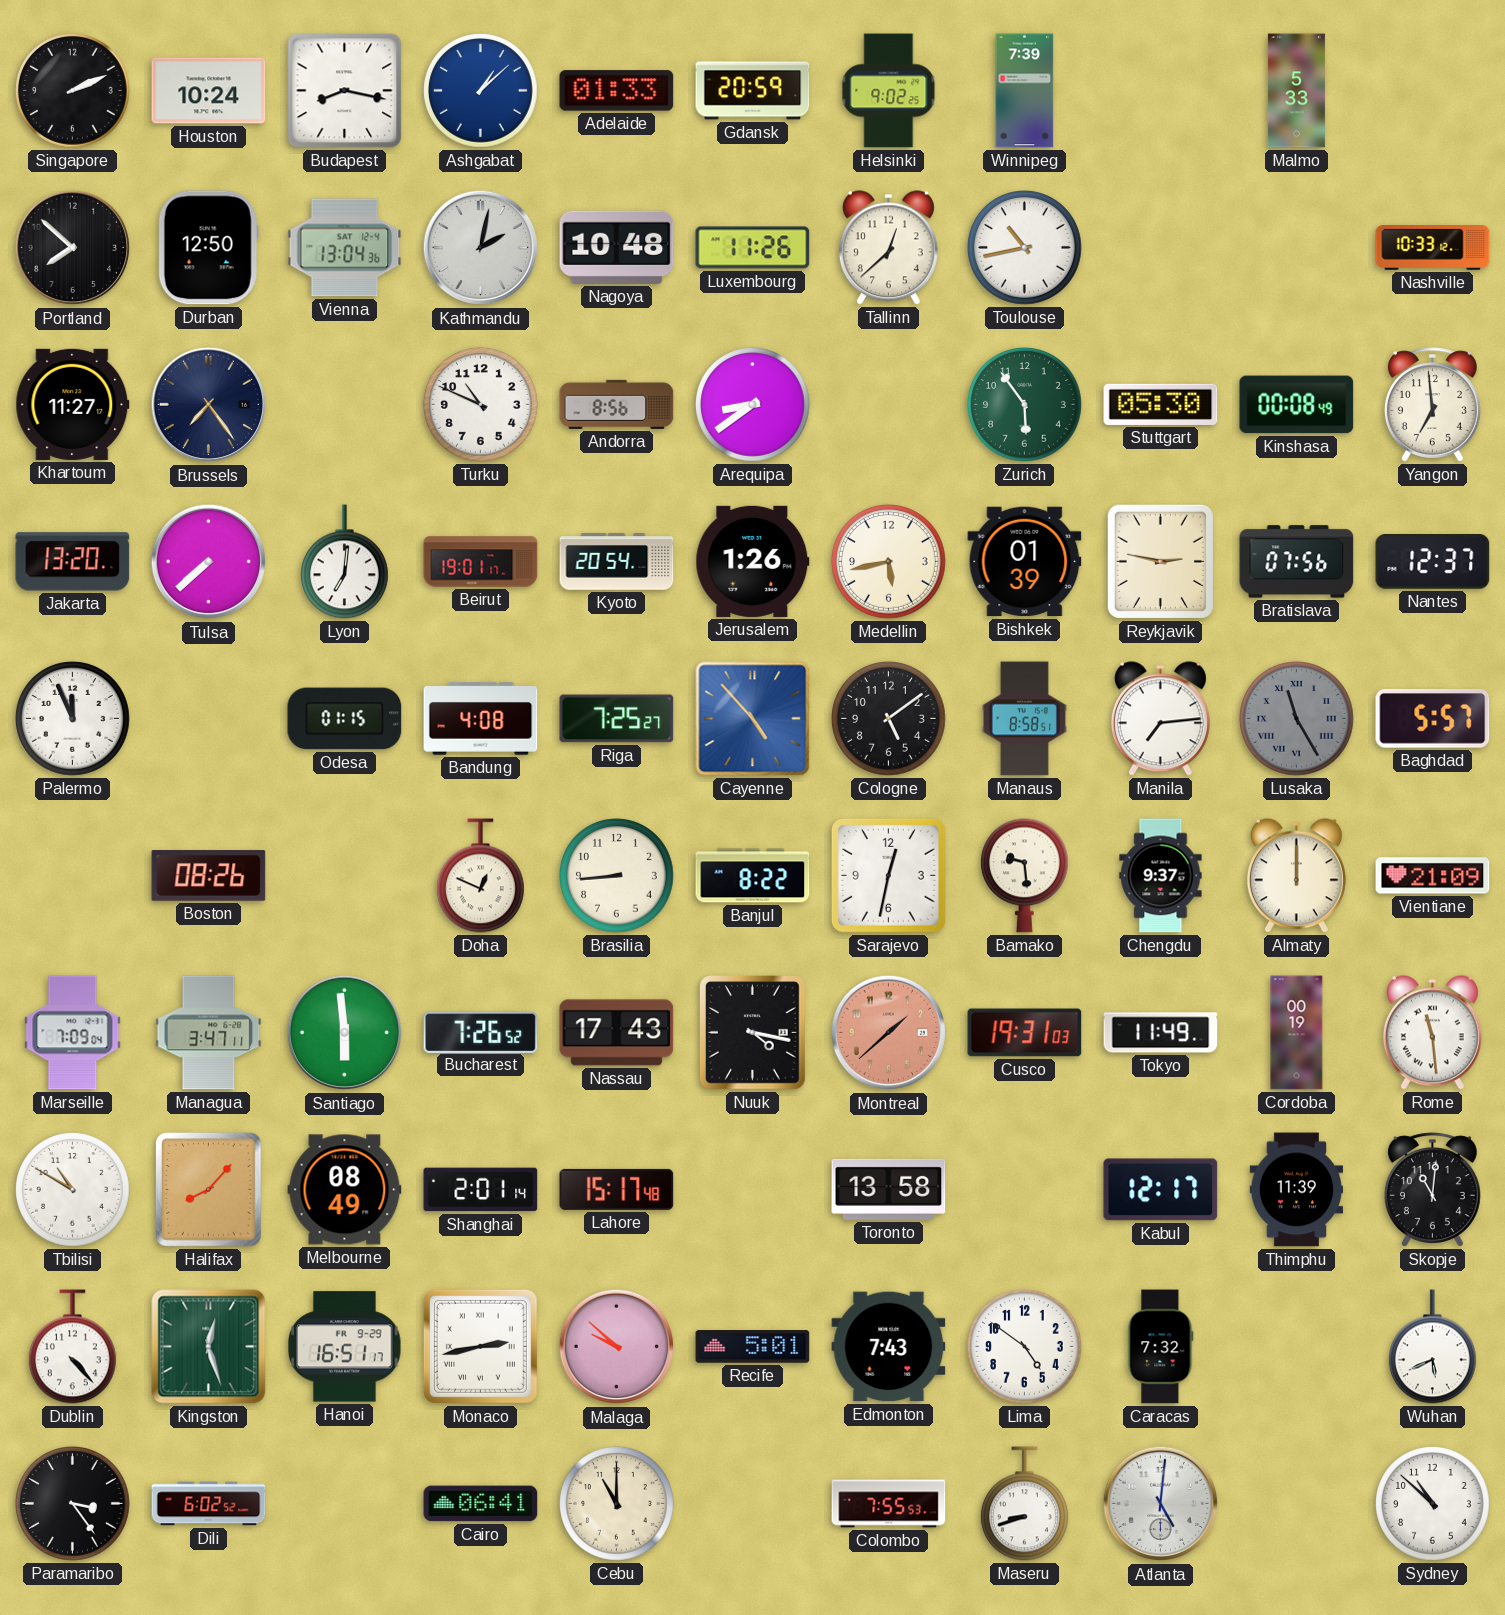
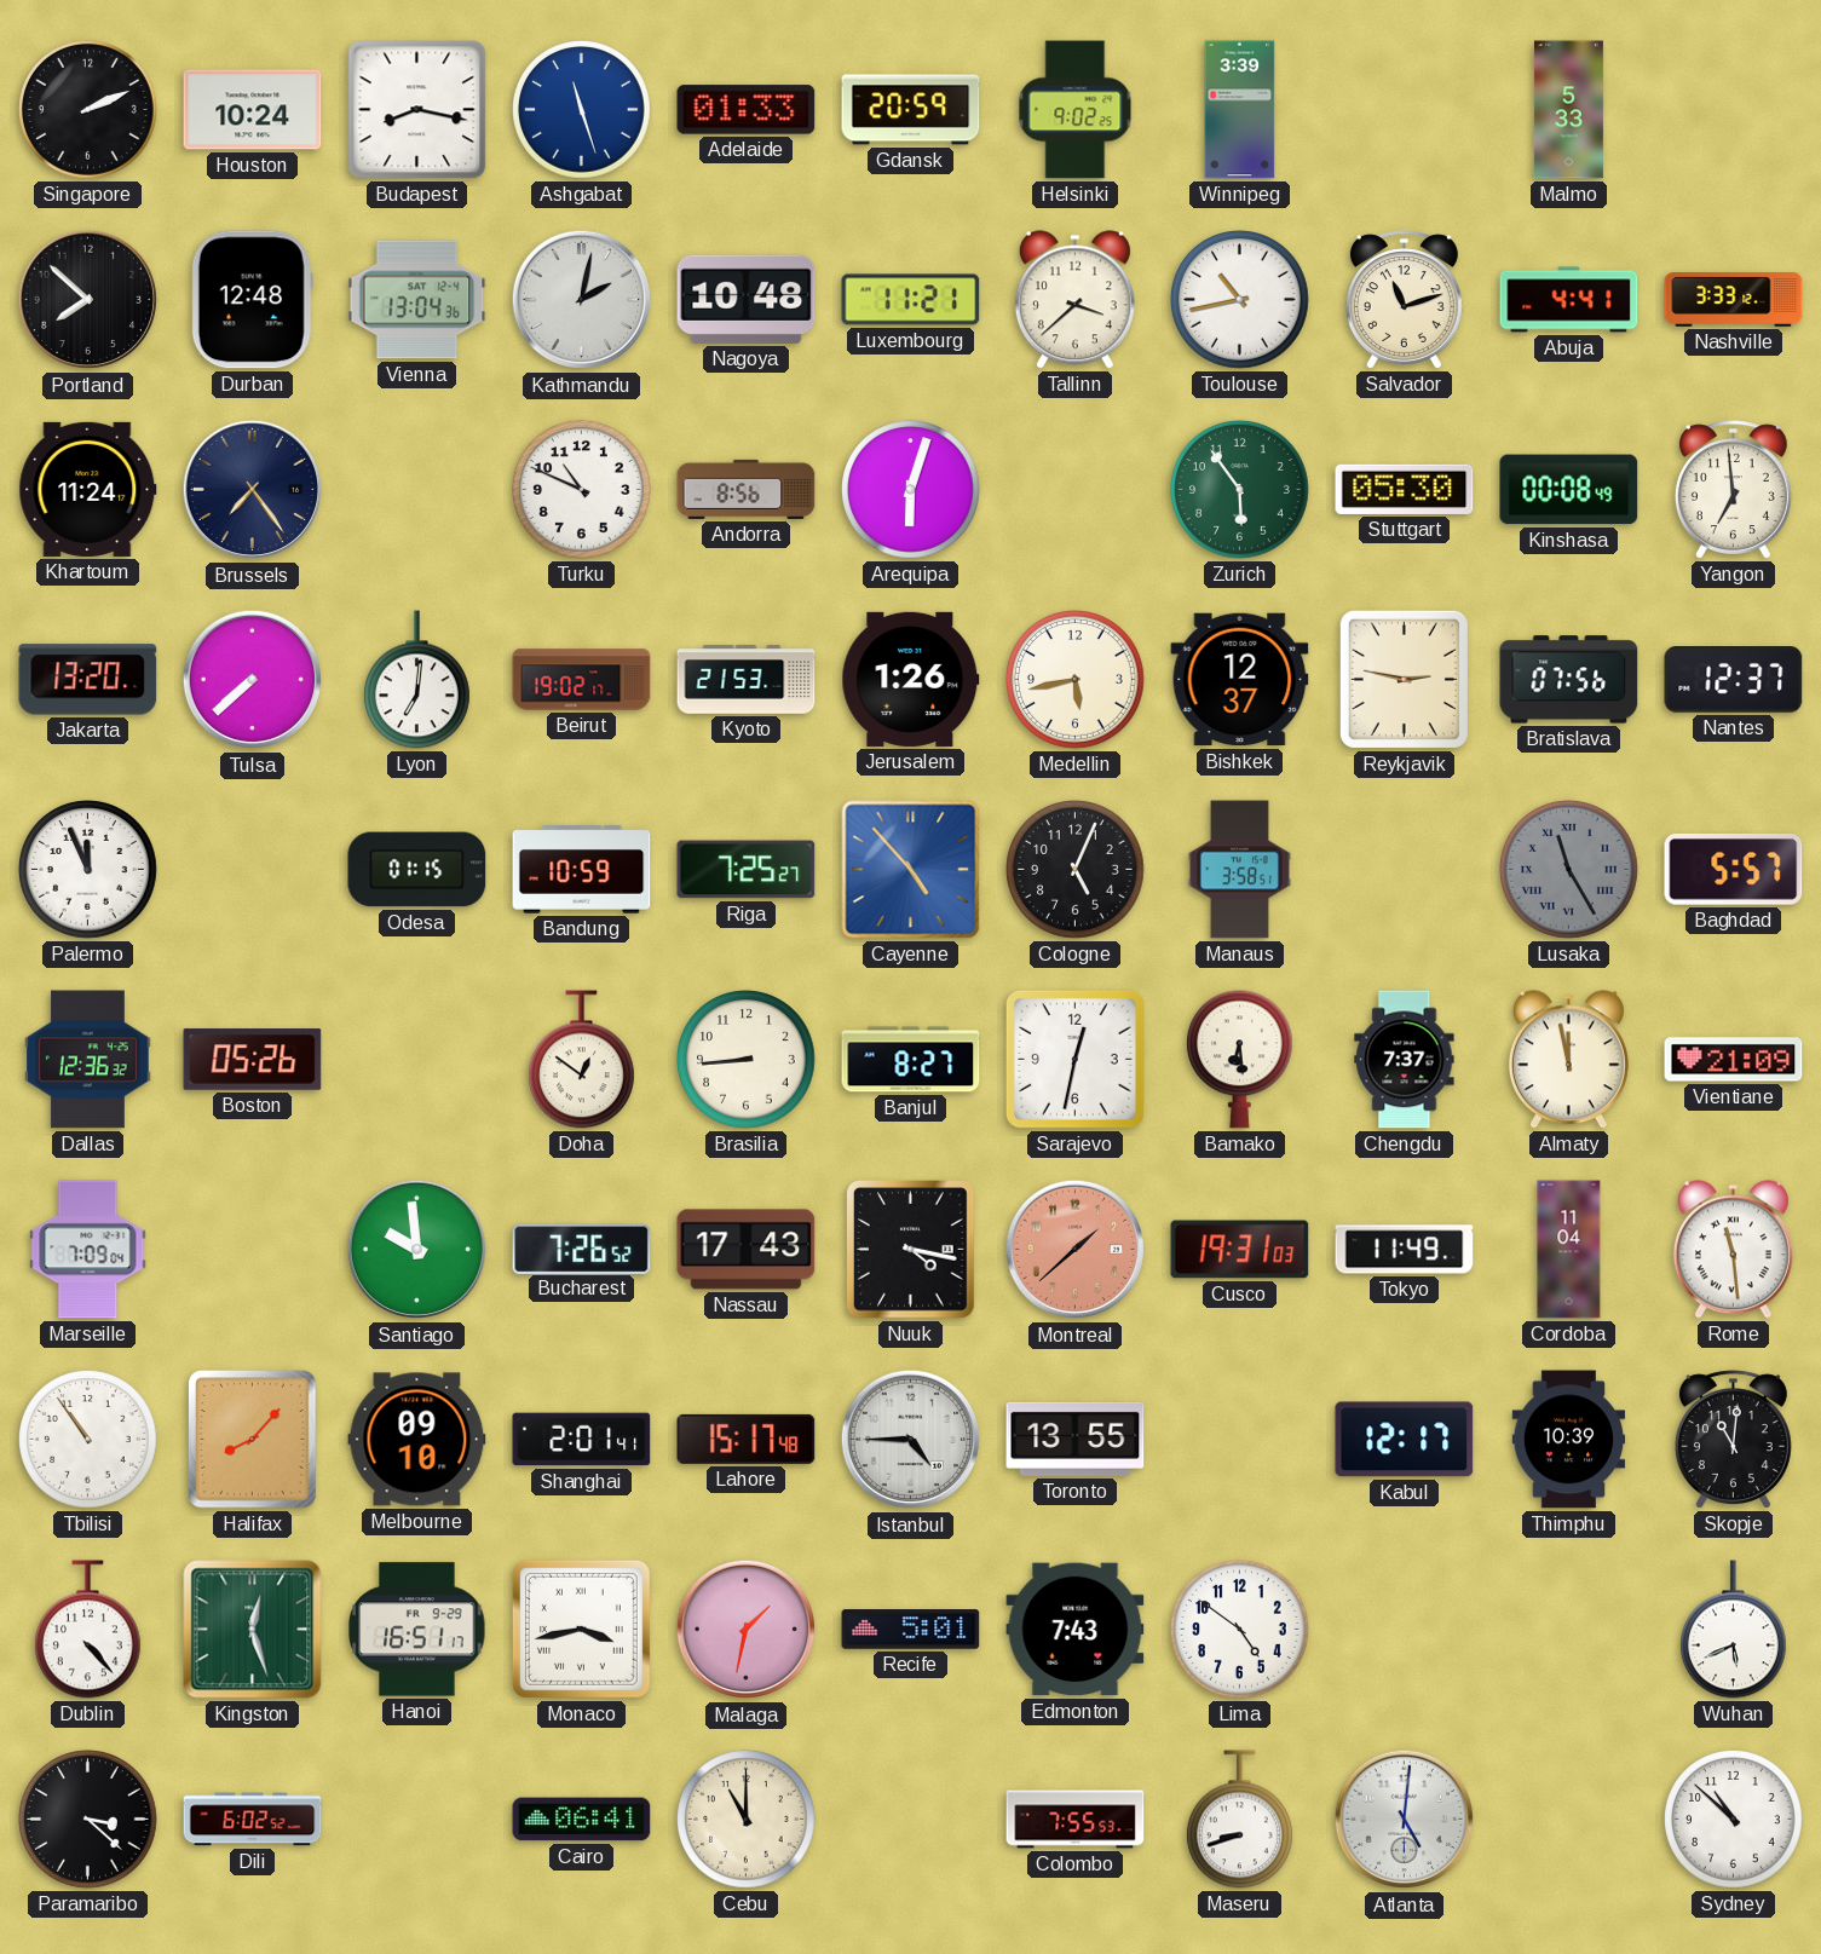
Ashgabat: 1:08 -> 11:27
Winnipeg: 7:39 -> 3:39
Durban: 12:50 -> 12:48
Luxembourg: 11:26 -> 11:21
Tallinn: 12:38 -> 3:38
Salvador: none -> 11:12
Abuja: none -> 4:41
Nashville: 10:33 -> 3:33
Khartoum: 11:27 -> 11:24
Arequipa: 8:39 -> 6:03
Beirut: 19:01 -> 19:02
Kyoto: 20:54 -> 21:53
Bishkek: 01:39 -> 12:37
Bandung: 4:08 -> 10:59
Cologne: 5:09 -> 5:04
Manaus: 8:58 -> 3:58
Manila: 7:14 -> none
Dallas: none -> 12:36
Boston: 08:26 -> 05:26
Doha: 12:49 -> 12:51
Banjul: 8:22 -> 8:27
Bamako: 9:29 -> 6:29
Chengdu: 9:37 -> 7:37
Almaty: 12:00 -> 11:58
Managua: 3:47 -> none
Santiago: 5:59 -> 9:59
Cordoba: 00:19 -> 11:04
Tbilisi: 10:50 -> 10:54
Melbourne: 08:49 -> 09:10
Shanghai: 2:01:14 -> 2:01:41
Istanbul: none -> 4:45
Toronto: 13:58 -> 13:55
Thimphu: 11:39 -> 10:39
Monaco: 2:43 -> 3:43
Malaga: 9:52 -> 1:32
Caracas: 7:32 -> none
Paramaribo: 3:24 -> 3:22
